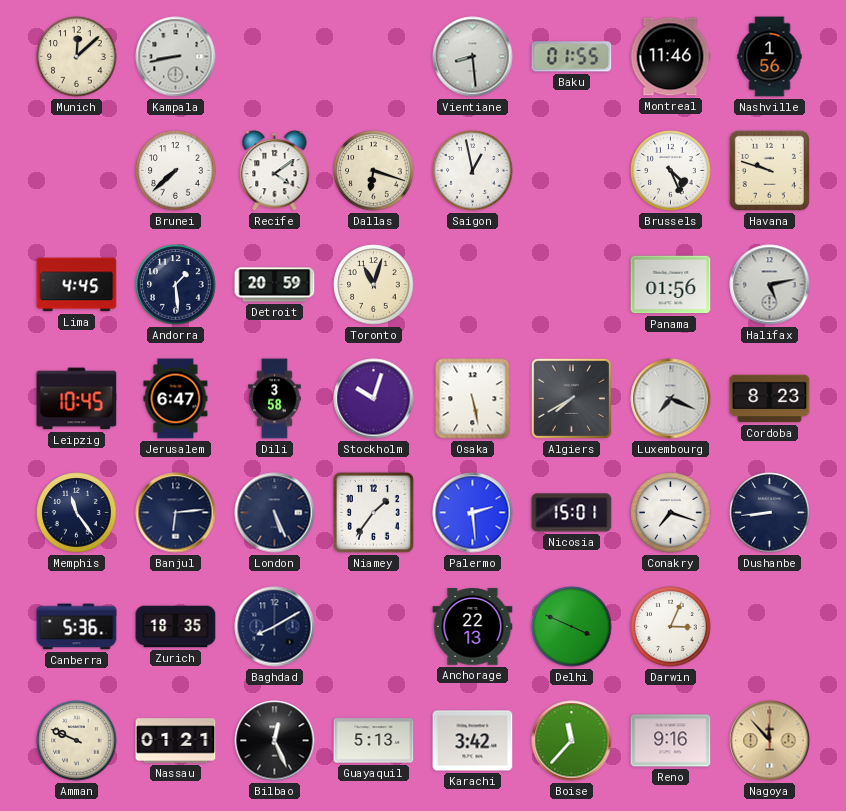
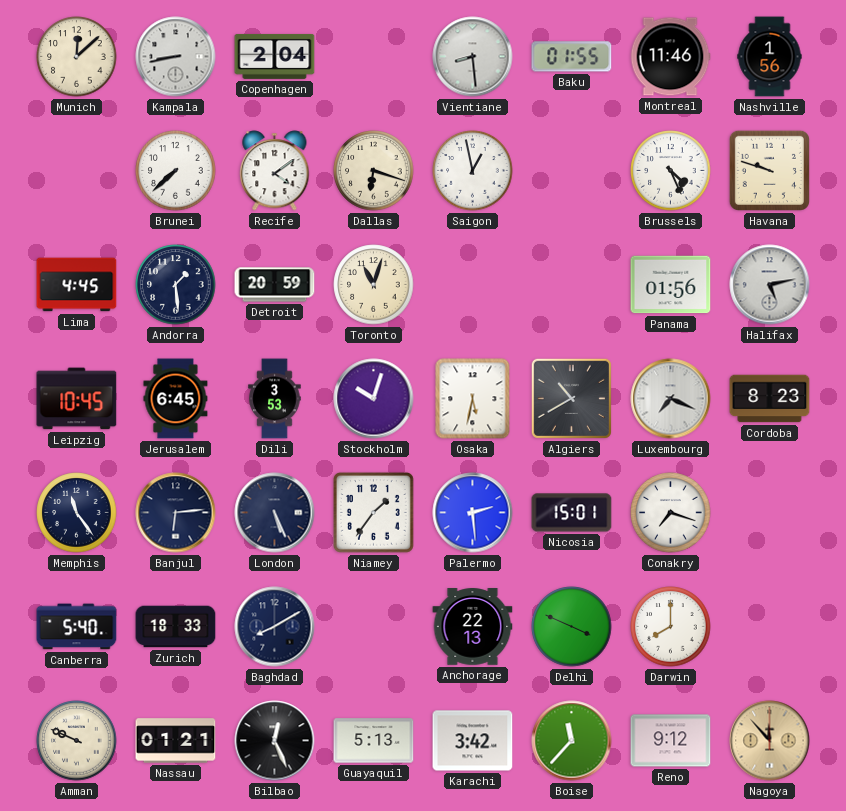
Copenhagen: none -> 2:04
Jerusalem: 6:47 -> 6:45
Dili: 3:58 -> 3:53
Osaka: 5:28 -> 5:32
Algiers: 7:40 -> 10:40
Dushanbe: 8:44 -> none
Canberra: 5:36 -> 5:40
Zurich: 18:35 -> 18:33
Darwin: 3:04 -> 8:00
Reno: 9:16 -> 9:12
